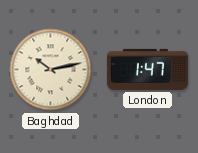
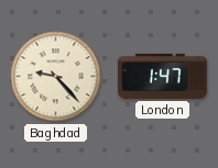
Baghdad: 10:13 -> 9:23
